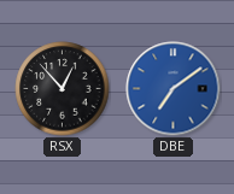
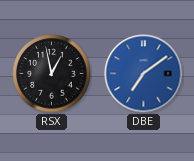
RSX: 12:53 -> 12:58
